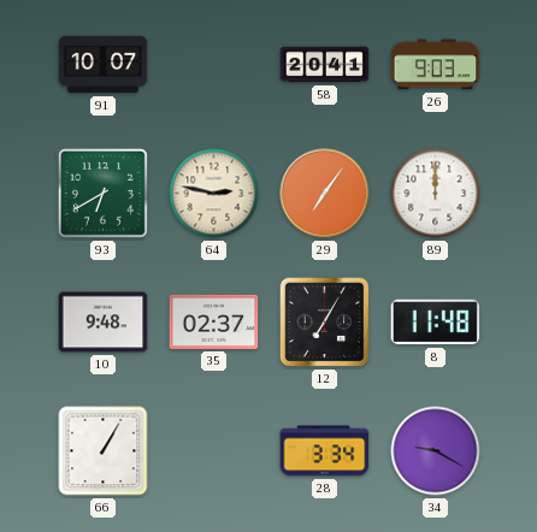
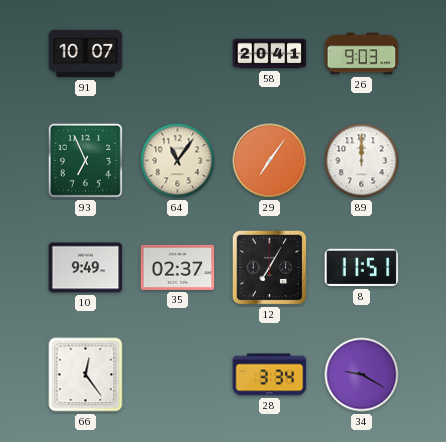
93: 6:40 -> 6:56
64: 2:47 -> 11:06
10: 9:48 -> 9:49
8: 11:48 -> 11:51
66: 1:05 -> 12:24
